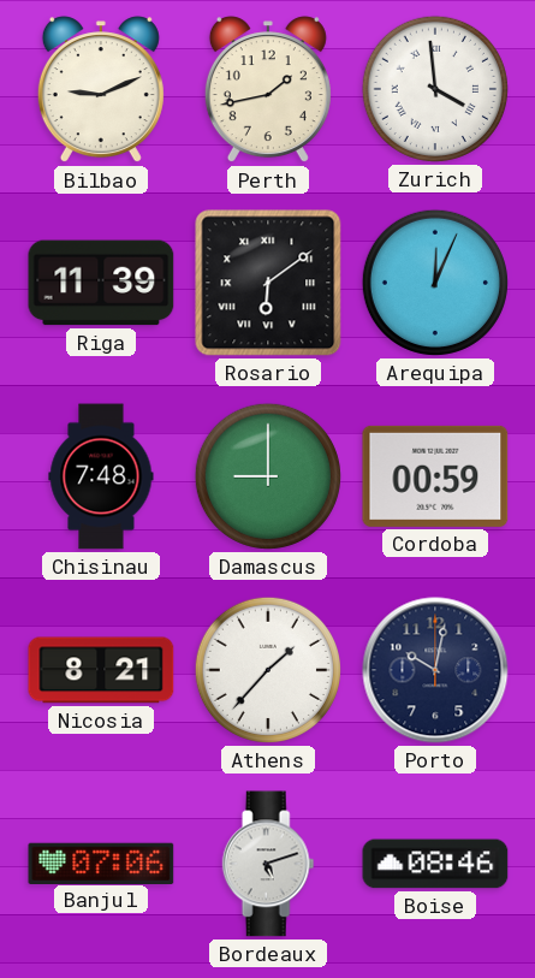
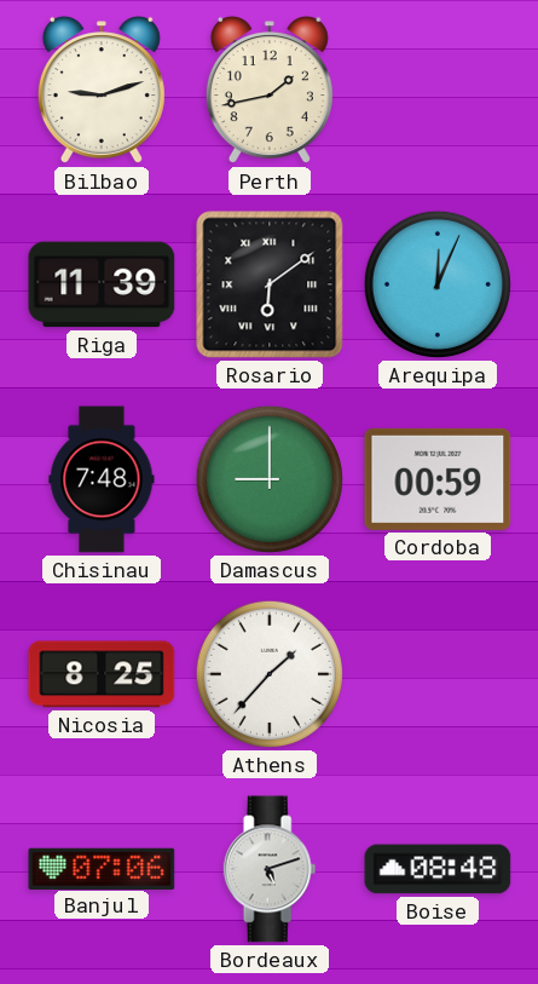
Bilbao: 9:11 -> 9:12
Zurich: 3:59 -> none
Nicosia: 8:21 -> 8:25
Porto: 10:02 -> none
Boise: 08:46 -> 08:48
